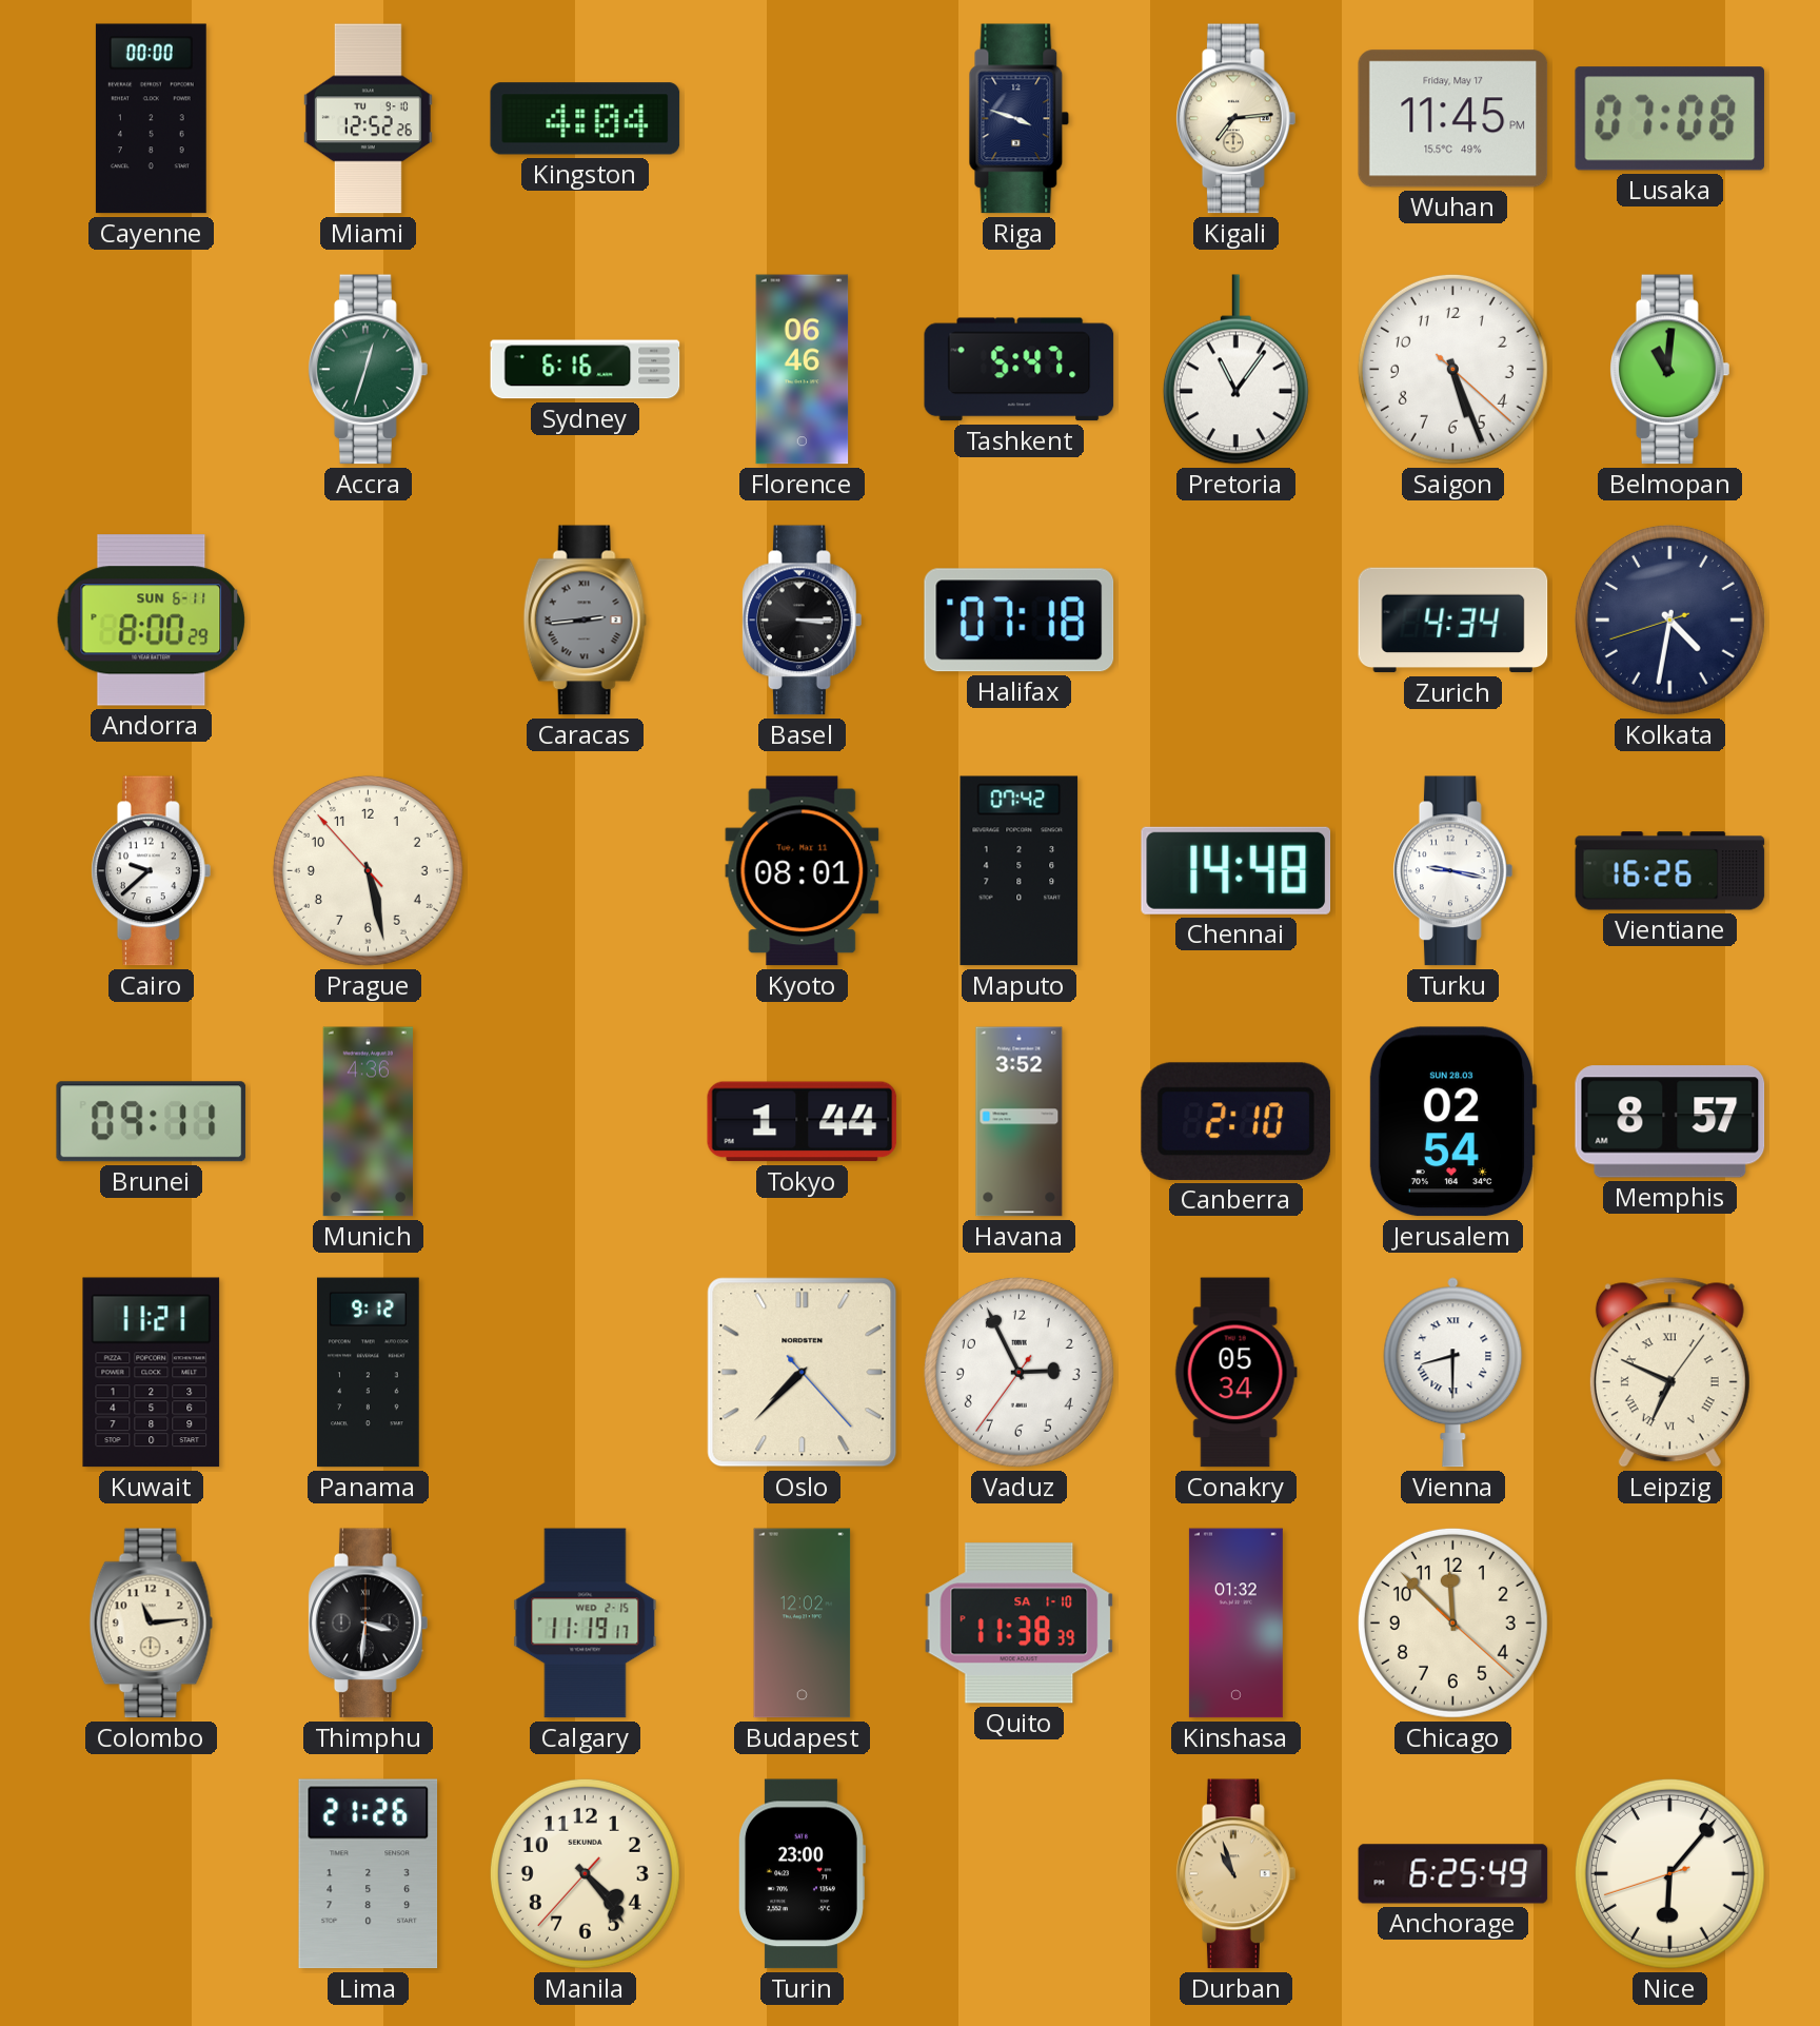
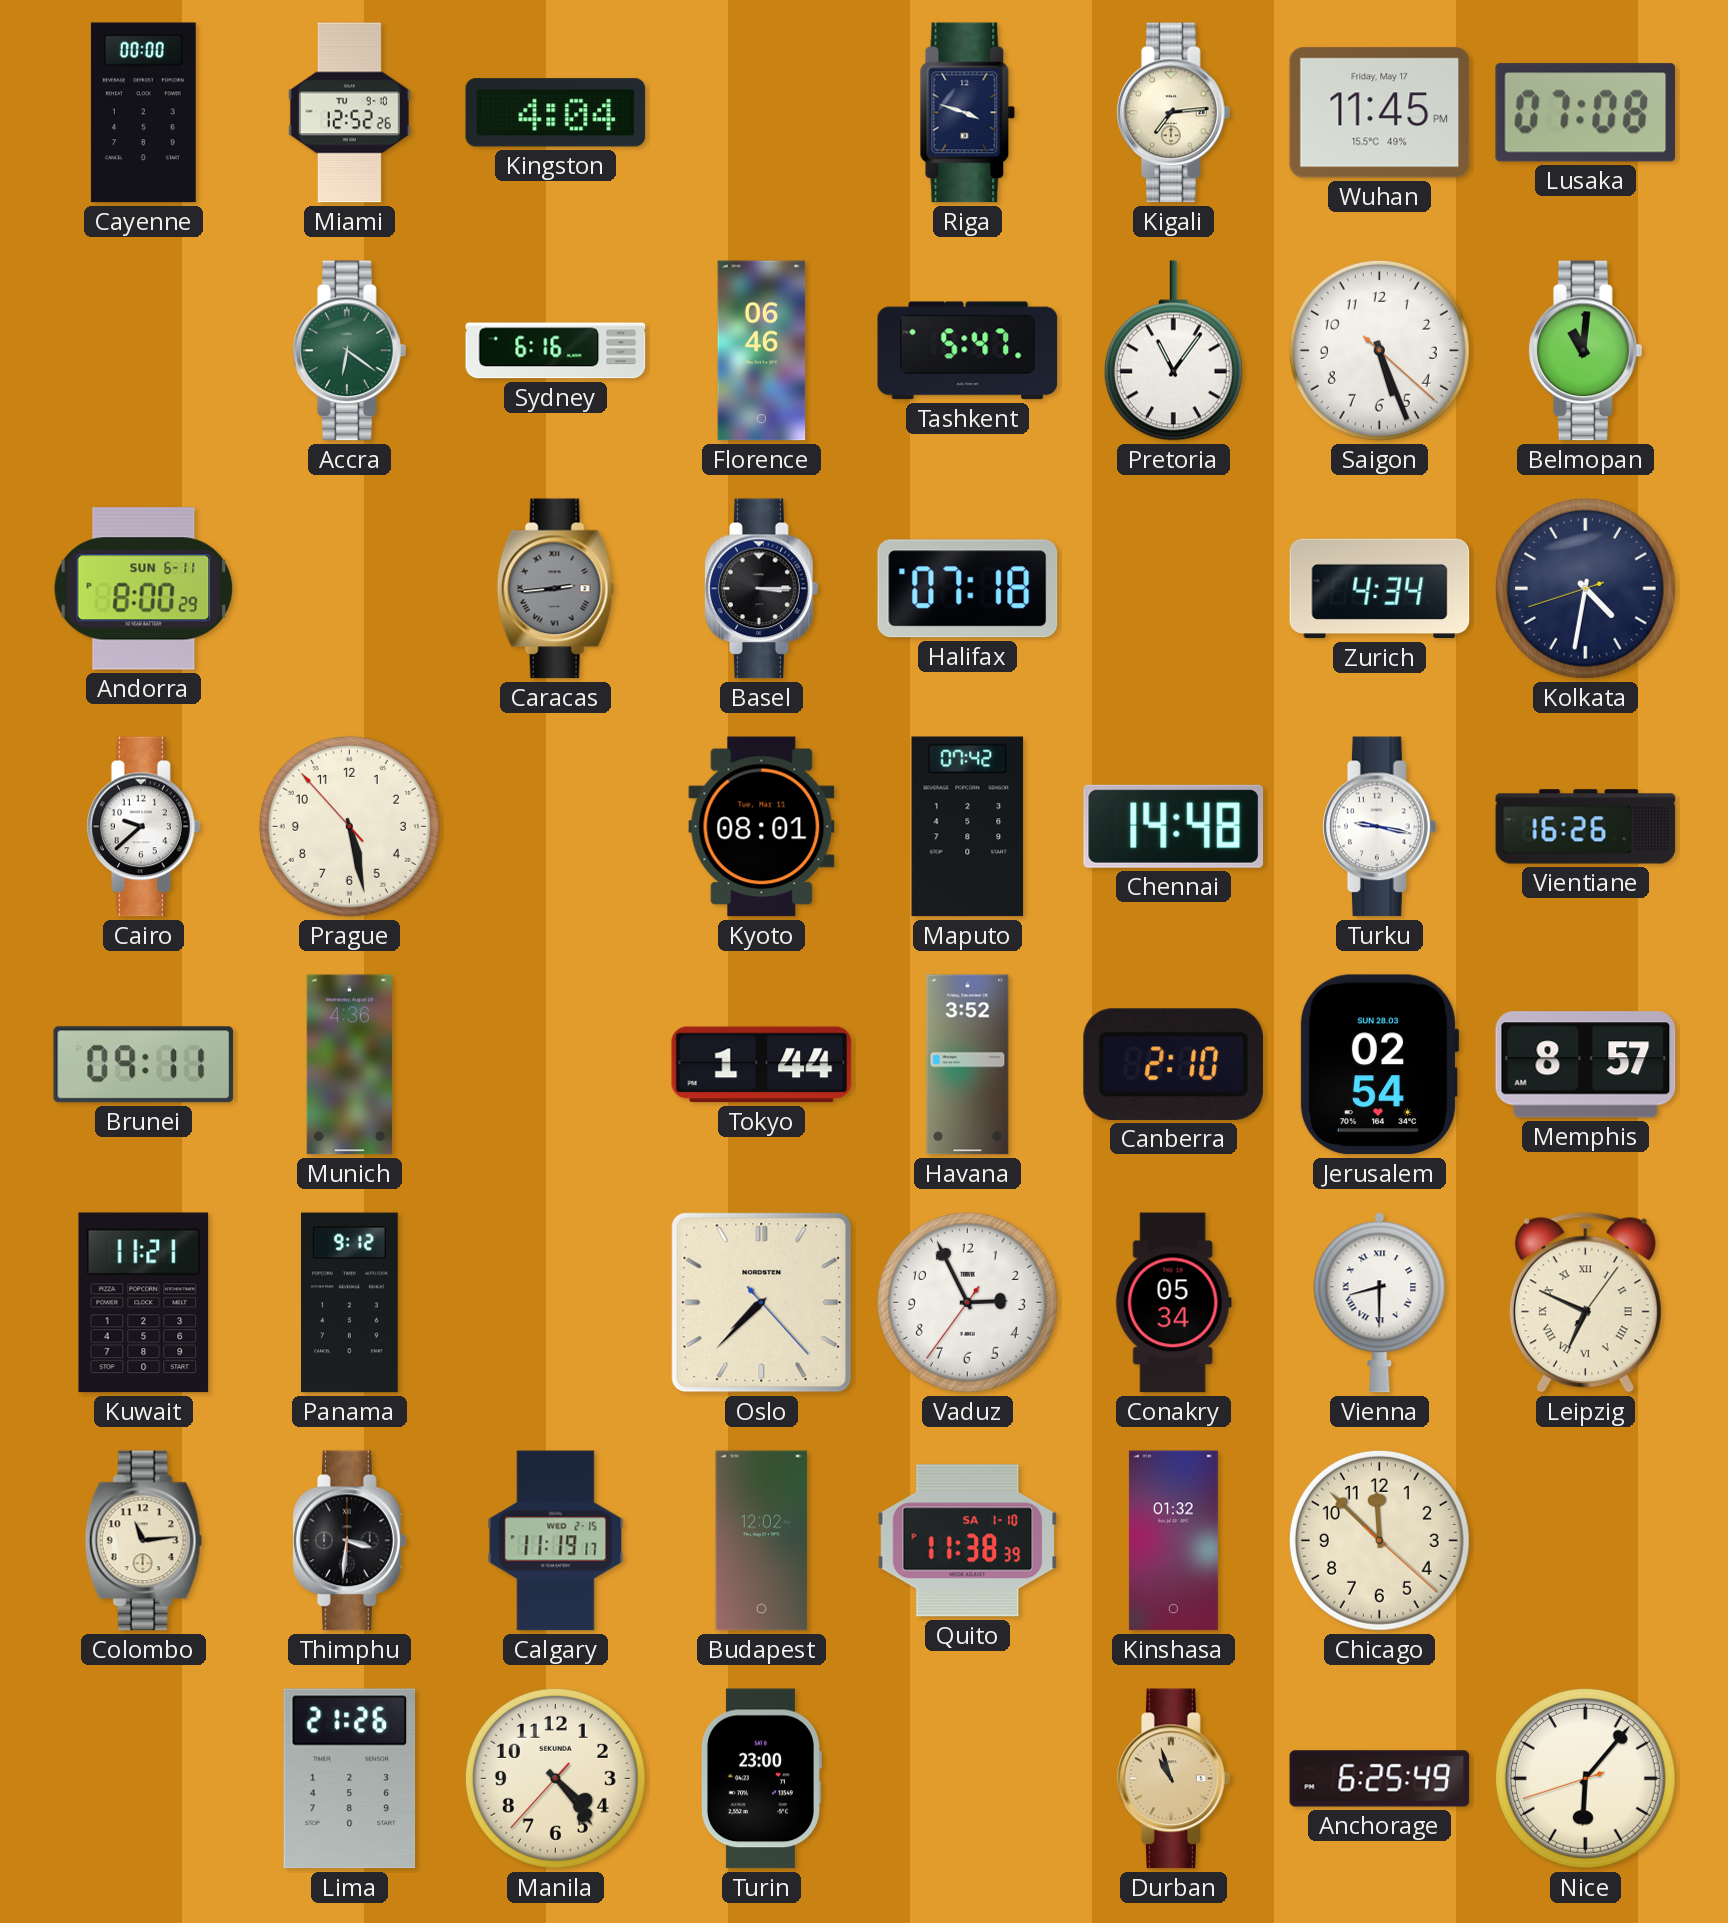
Accra: 12:33 -> 6:21
